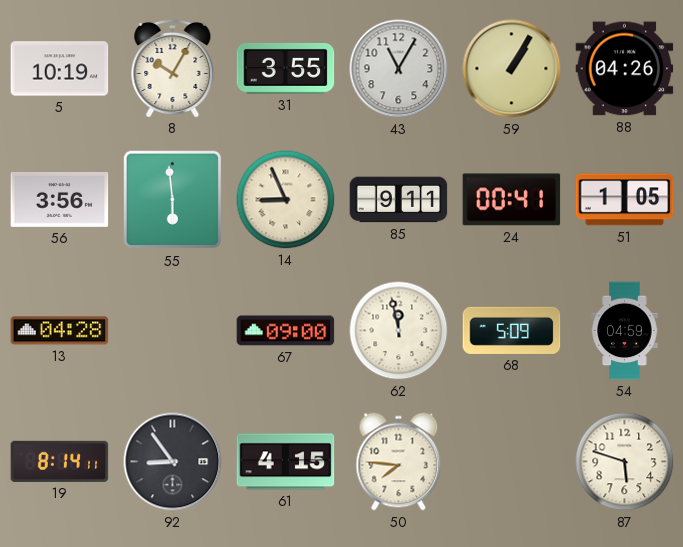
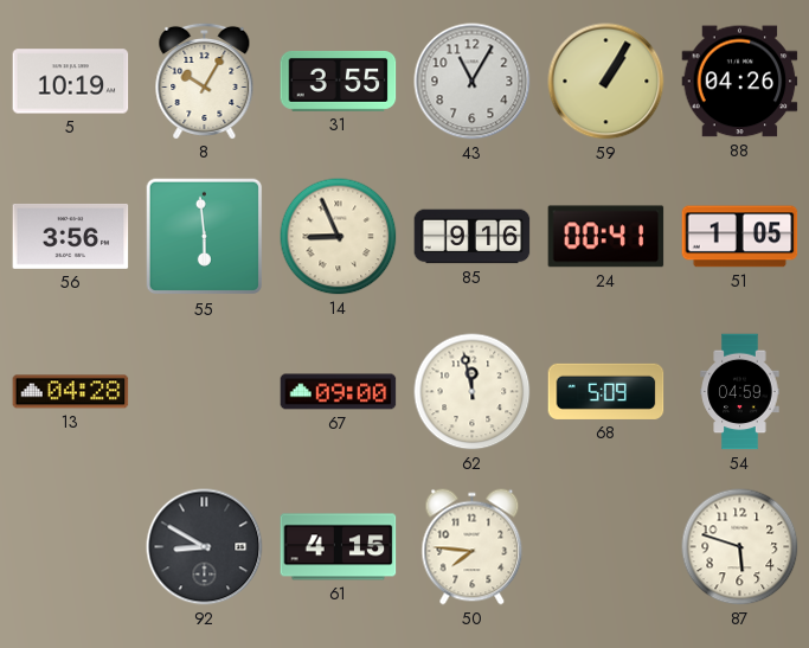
85: 9:11 -> 9:16
19: 8:14 -> none
92: 8:54 -> 8:50
